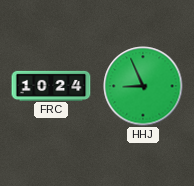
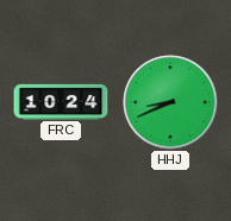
HHJ: 8:56 -> 8:41
